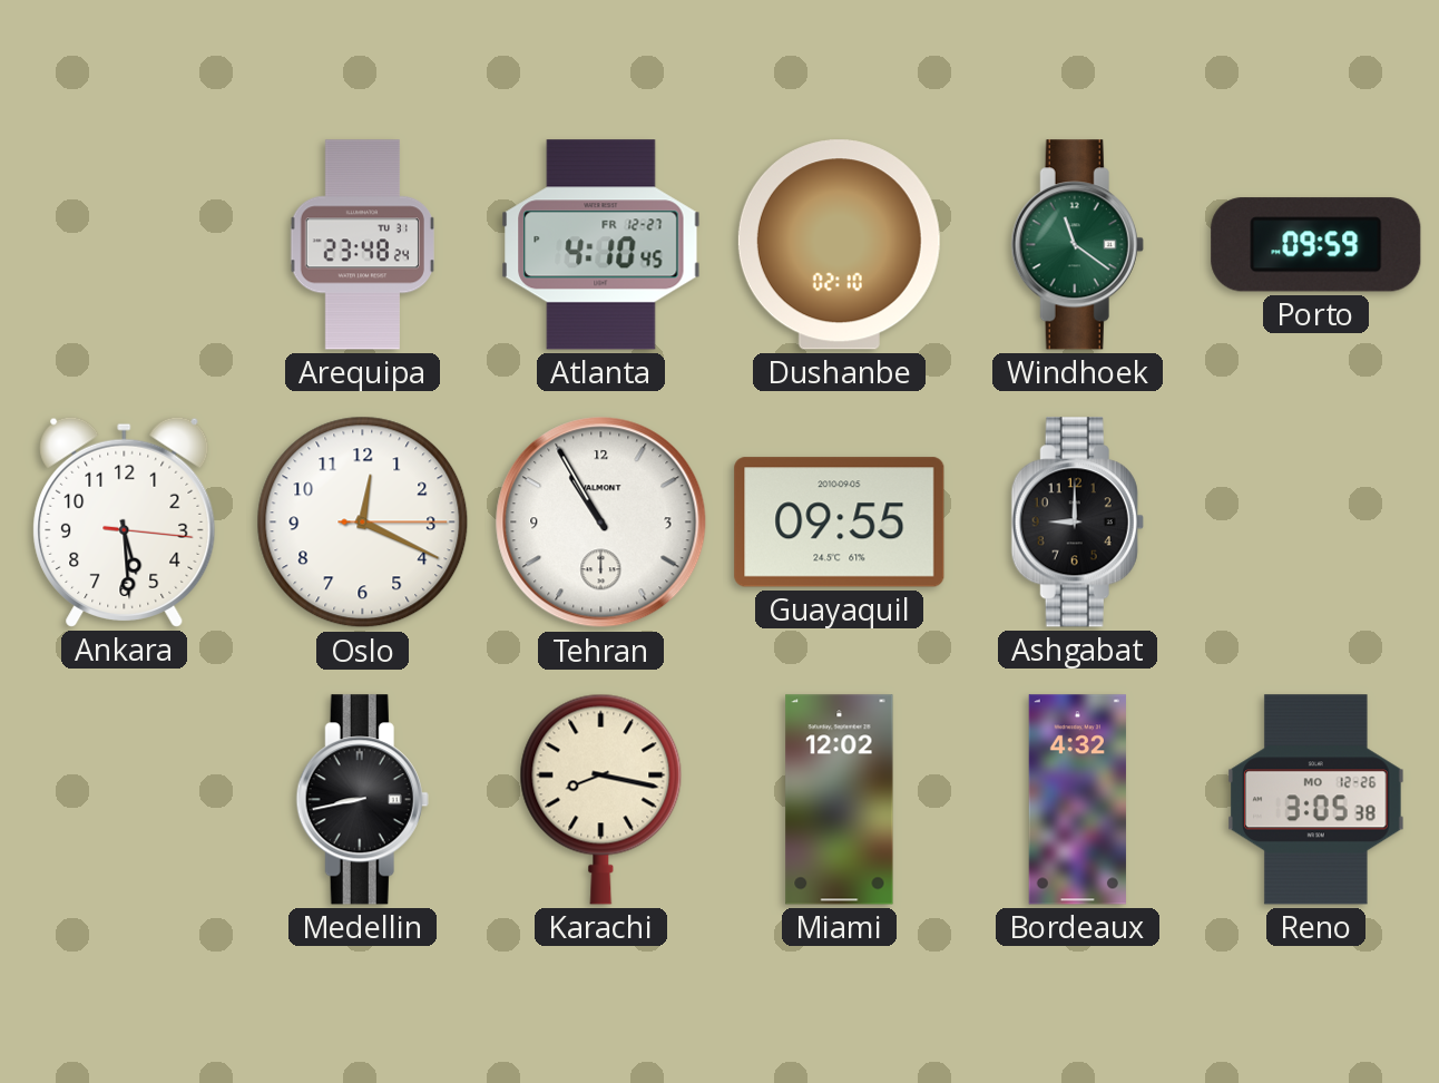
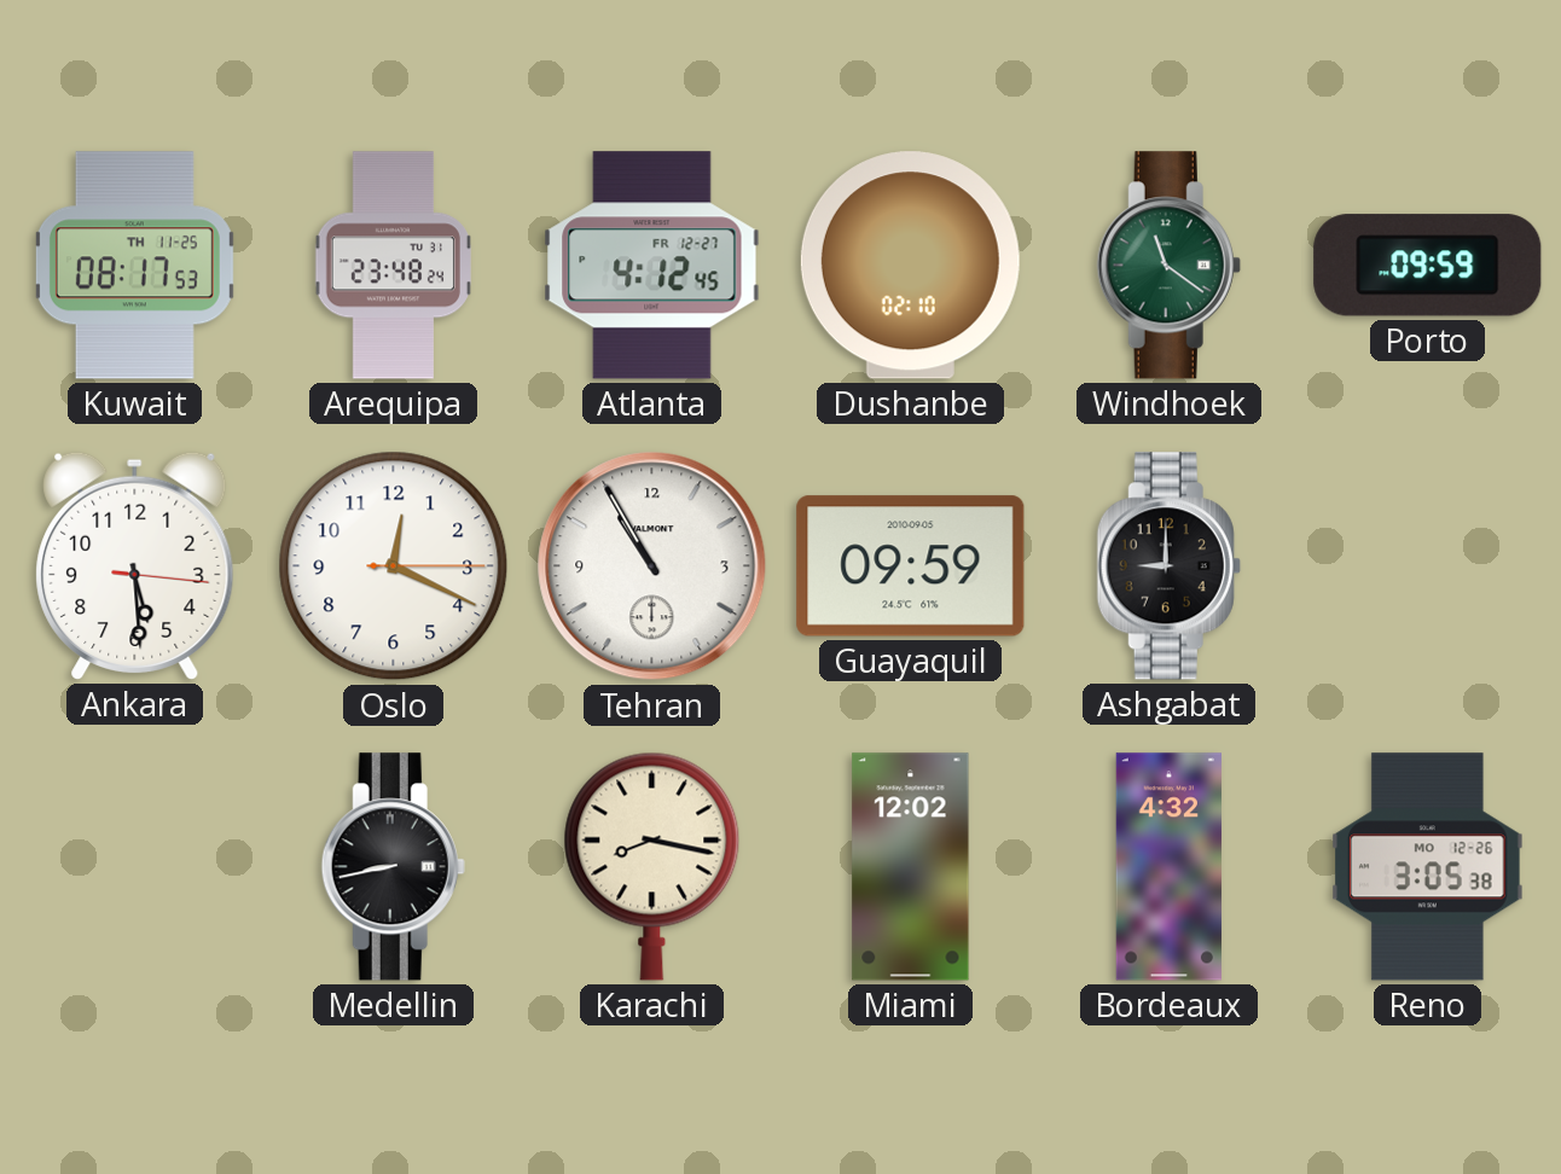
Kuwait: none -> 08:17
Atlanta: 4:10 -> 4:12
Guayaquil: 09:55 -> 09:59
